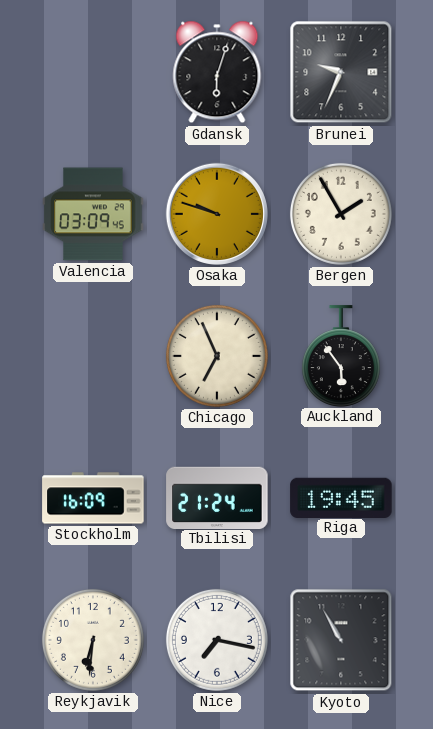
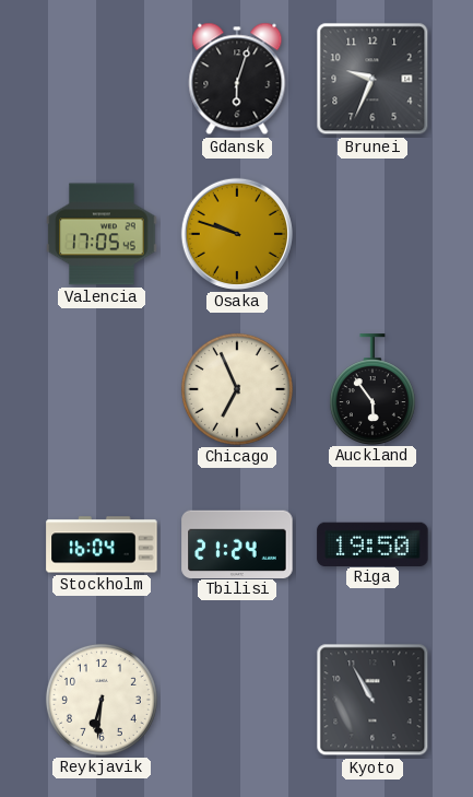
Valencia: 03:09 -> 17:05
Bergen: 1:55 -> none
Stockholm: 16:09 -> 16:04
Riga: 19:45 -> 19:50
Nice: 7:17 -> none
